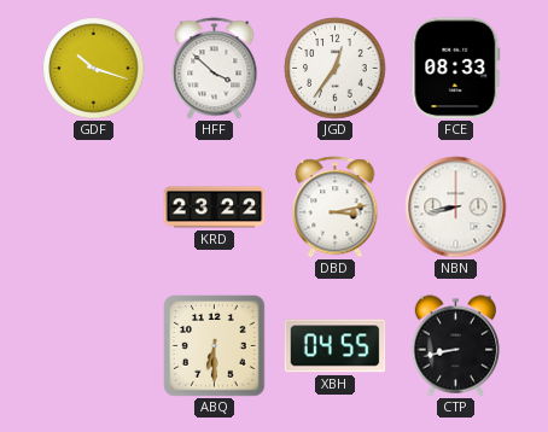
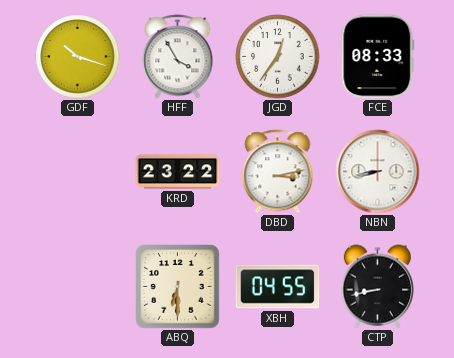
HFF: 3:52 -> 3:55
